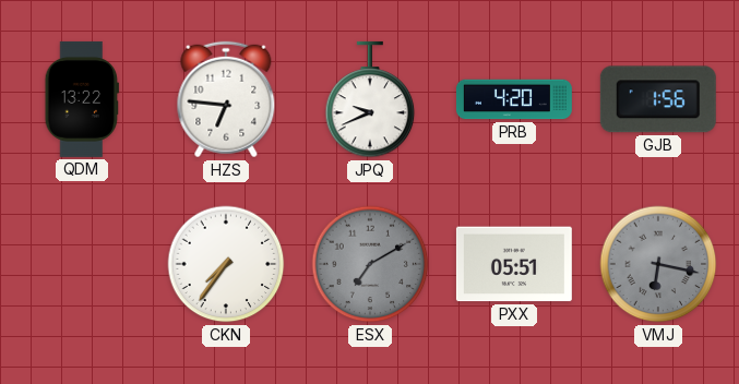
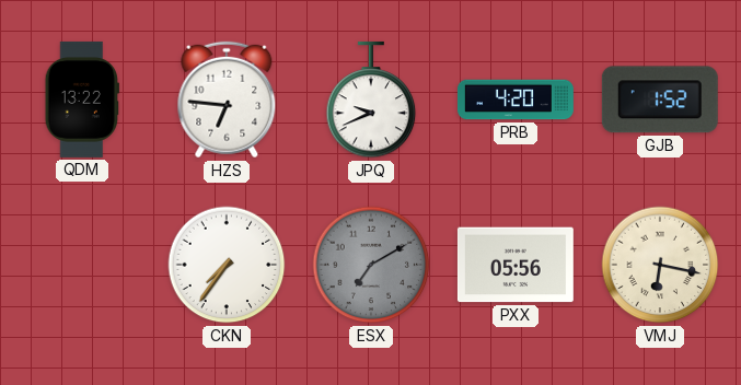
GJB: 1:56 -> 1:52
PXX: 05:51 -> 05:56
VMJ dial: grey -> cream
